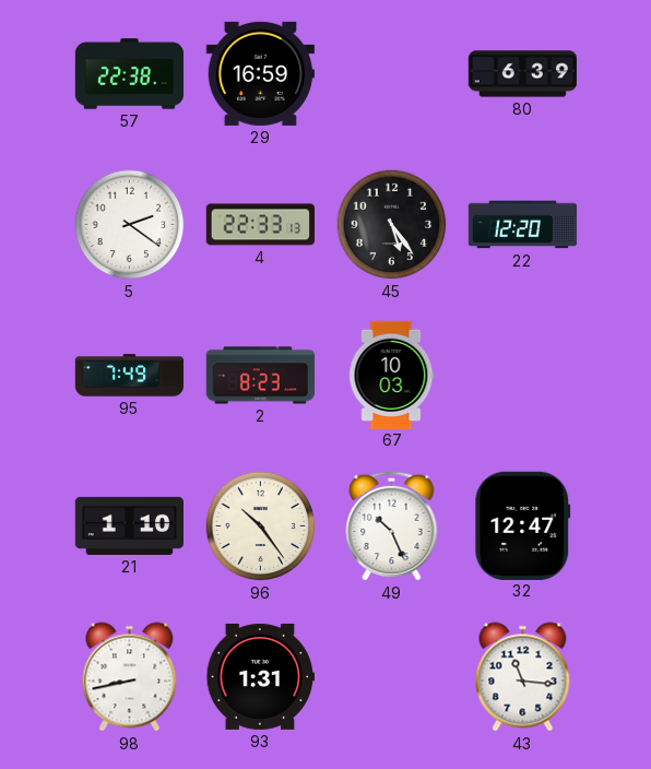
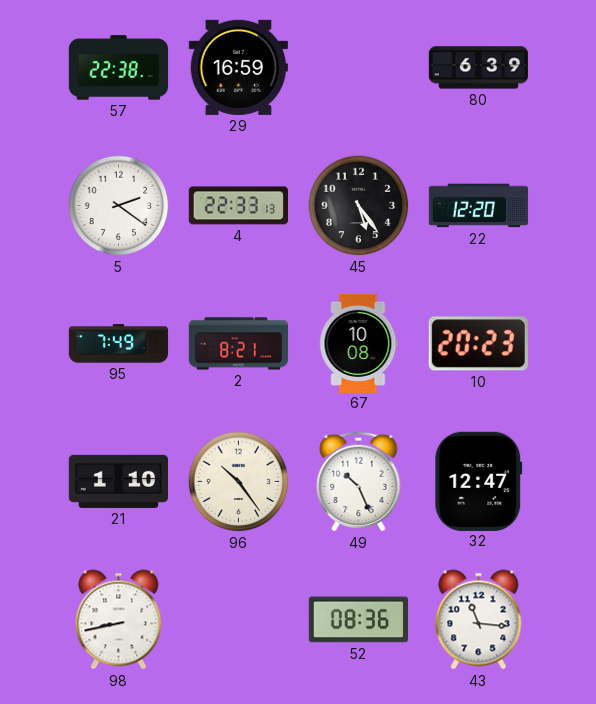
2: 8:23 -> 8:21
67: 10:03 -> 10:08
10: none -> 20:23
93: 1:31 -> none
52: none -> 08:36
